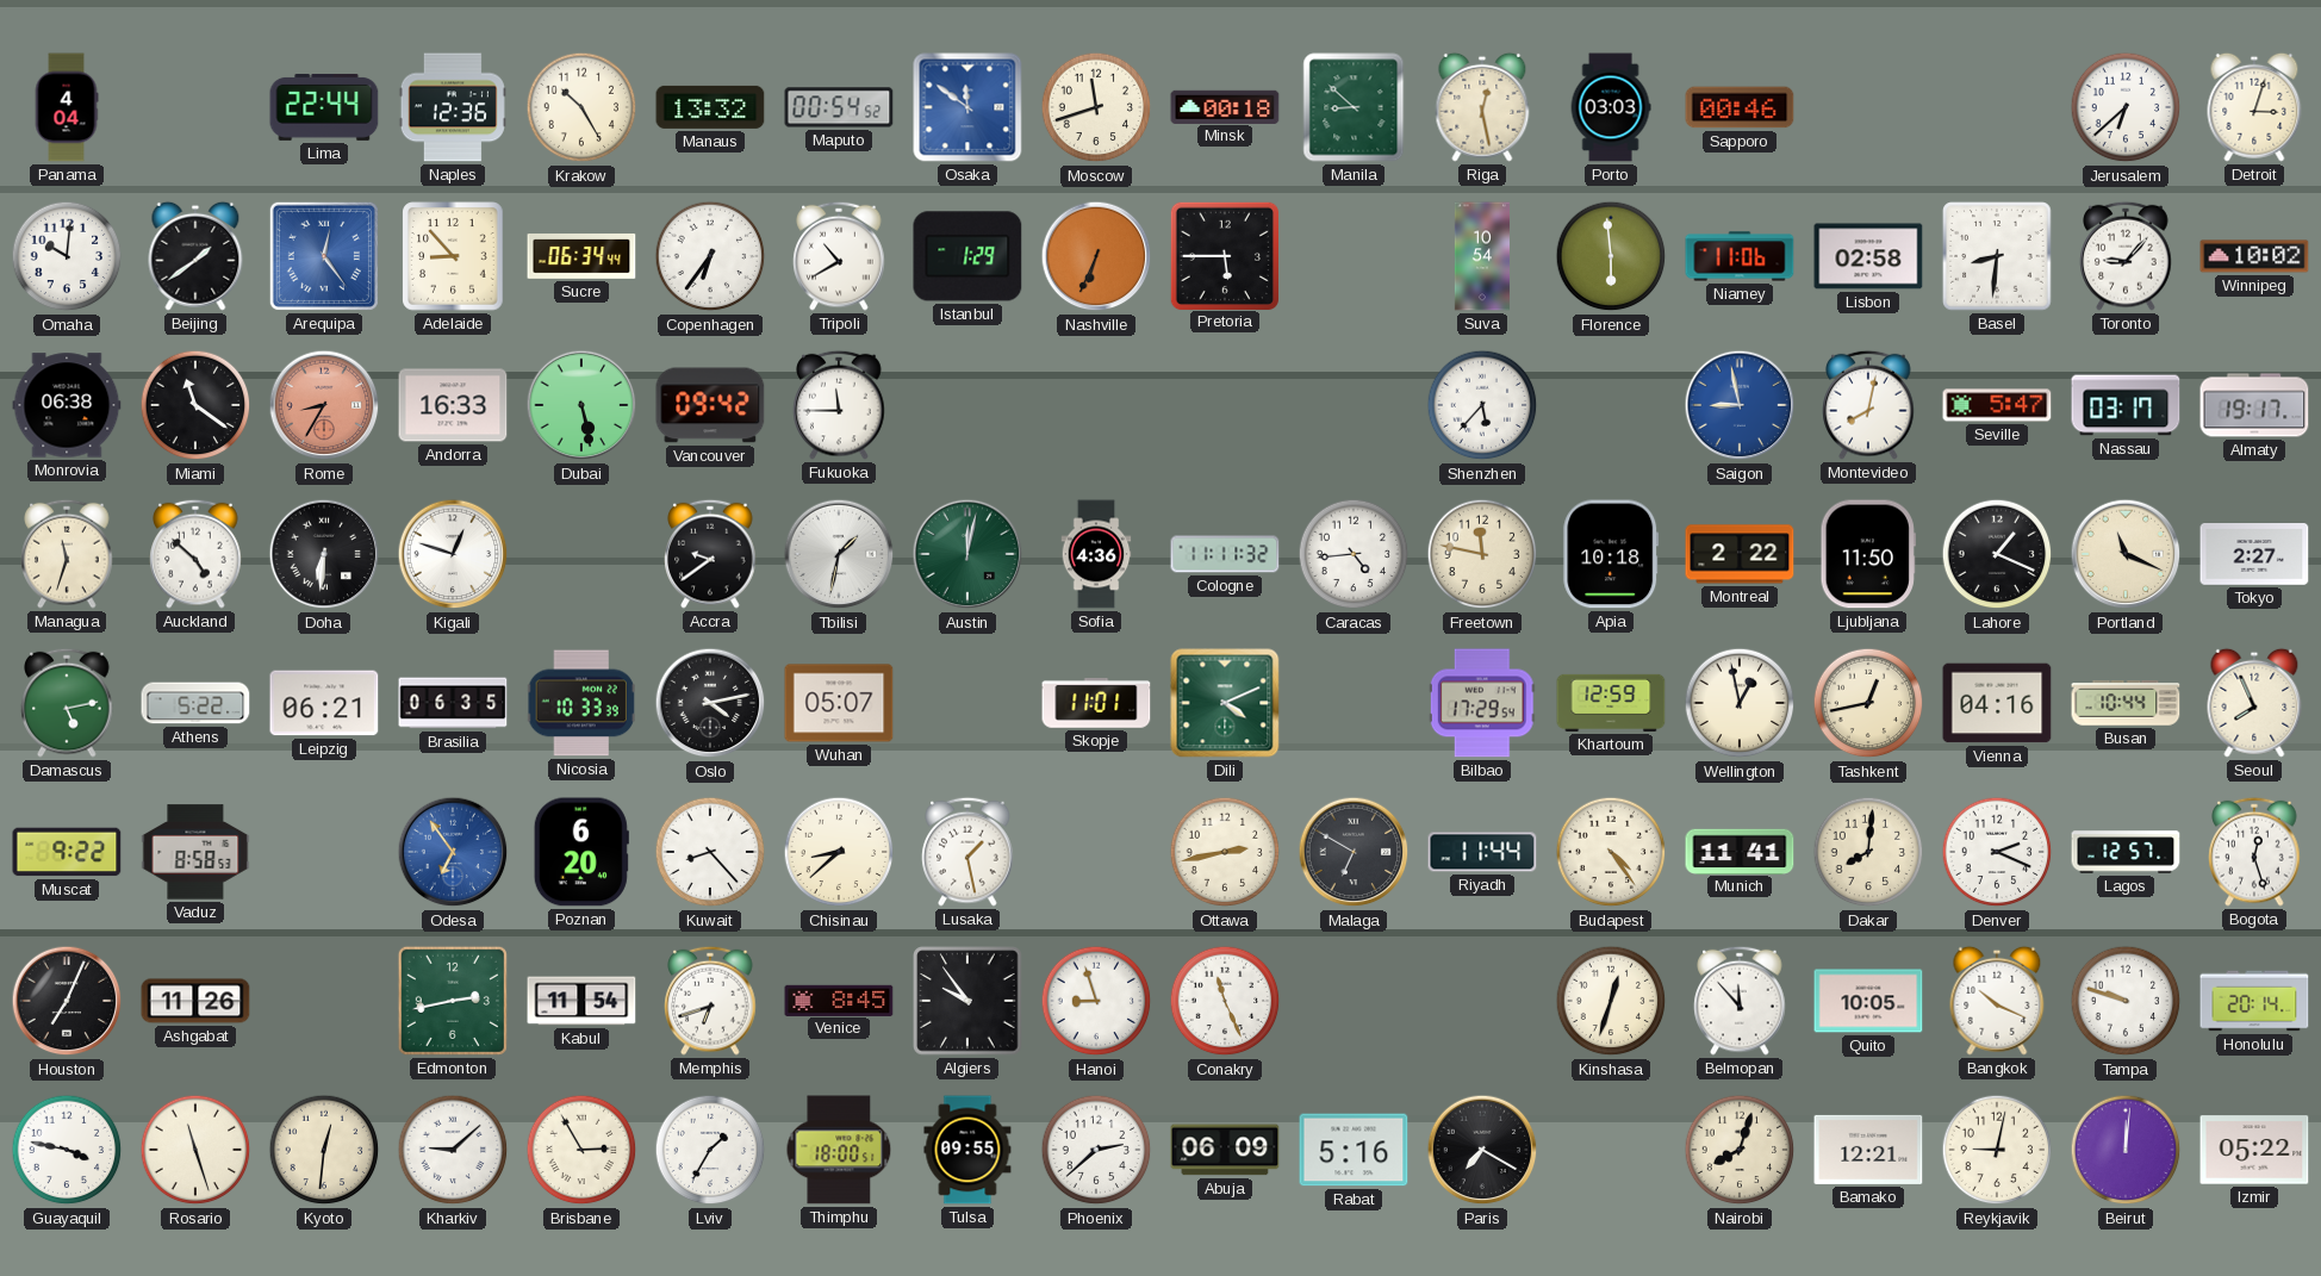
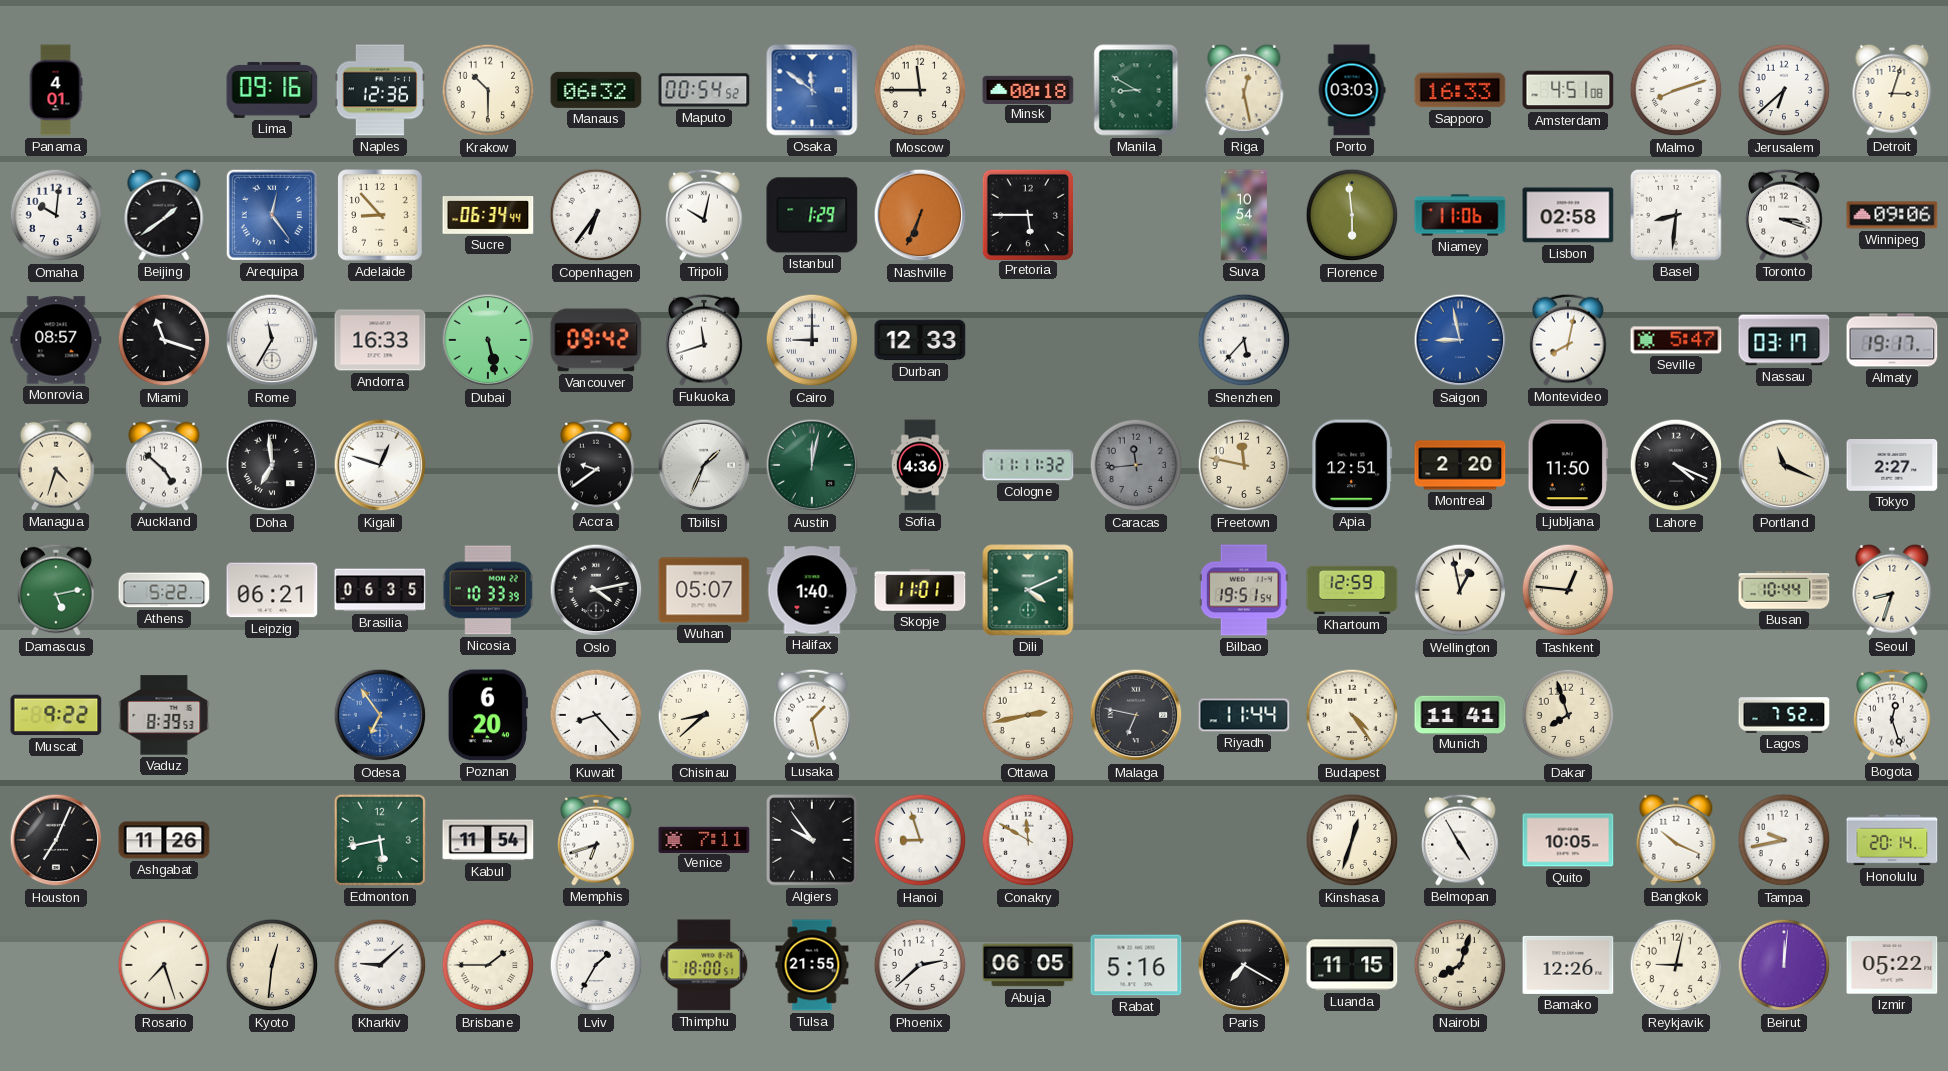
Panama: 4:04 -> 4:01
Lima: 22:44 -> 09:16
Krakow: 10:25 -> 10:30
Manaus: 13:32 -> 06:32
Moscow: 11:42 -> 11:45
Manila: 8:52 -> 8:50
Sapporo: 00:46 -> 16:33
Amsterdam: none -> 4:51
Malmo: none -> 8:12
Tripoli: 10:40 -> 10:02
Toronto: 9:07 -> 3:18
Winnipeg: 10:02 -> 09:06
Monrovia: 06:38 -> 08:57
Miami: 11:21 -> 11:18
Rome: 8:35 -> 11:35
Rome dial: salmon -> white
Fukuoka: 11:45 -> 11:42
Cairo: none -> 9:00
Durban: none -> 12:33
Managua: 11:33 -> 4:33
Doha: 6:31 -> 6:59
Tbilisi: 1:32 -> 1:34
Caracas: 4:44 -> 11:44
Caracas dial: white -> grey
Apia: 10:18 -> 12:51
Montreal: 2:22 -> 2:20
Lahore: 1:19 -> 4:19
Halifax: none -> 1:40
Bilbao: 17:29 -> 19:51
Tashkent: 12:43 -> 12:46
Vienna: 04:16 -> none
Seoul: 7:56 -> 8:33
Vaduz: 8:58 -> 8:39
Malaga: 6:50 -> 6:47
Dakar: 8:01 -> 7:57
Denver: 2:19 -> none
Lagos: 12:57 -> 7:52
Edmonton: 2:43 -> 5:43
Venice: 8:45 -> 7:11
Conakry: 11:26 -> 11:50
Belmopan: 11:53 -> 4:55
Tampa: 9:48 -> 9:43
Guayaquil: 3:47 -> none
Rosario: 11:27 -> 7:27
Brisbane: 2:55 -> 1:45
Tulsa: 09:55 -> 21:55
Abuja: 06:09 -> 06:05
Luanda: none -> 11:15
Bamako: 12:21 -> 12:26
